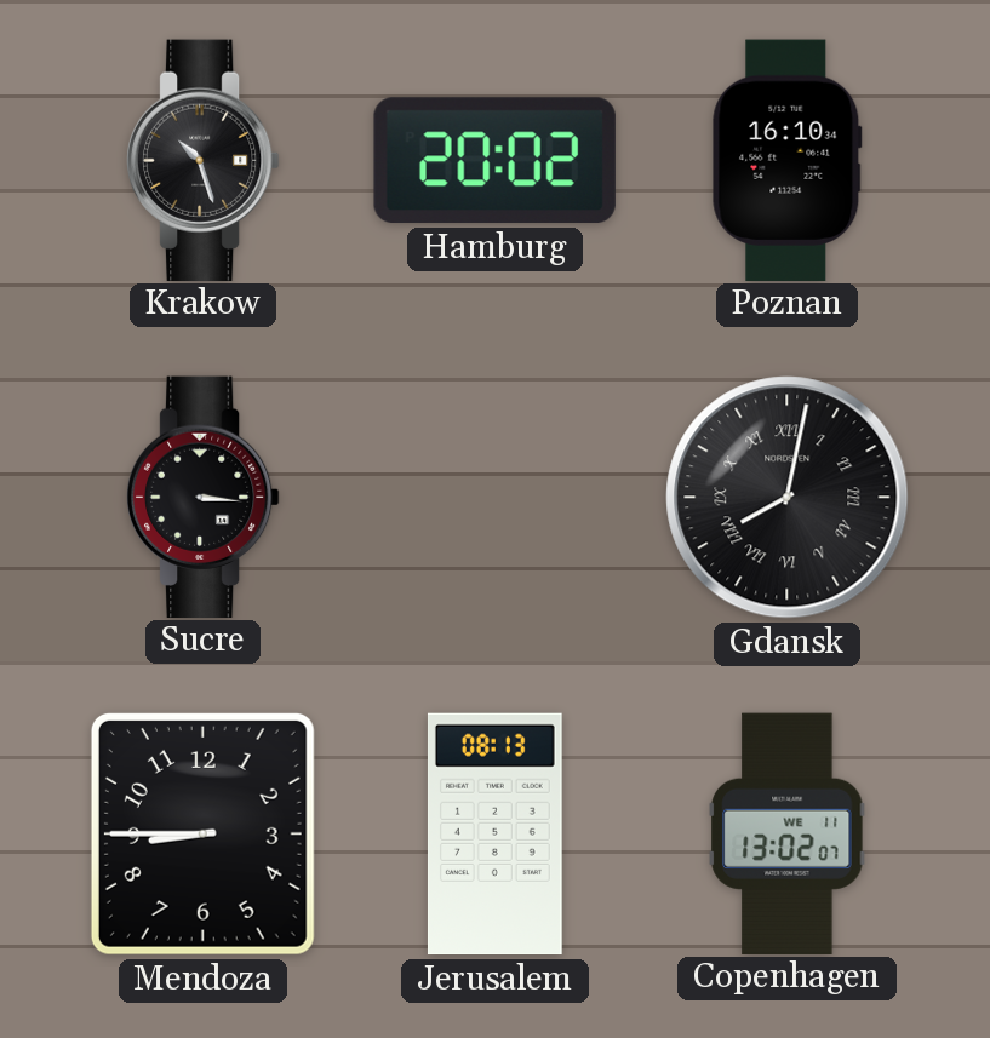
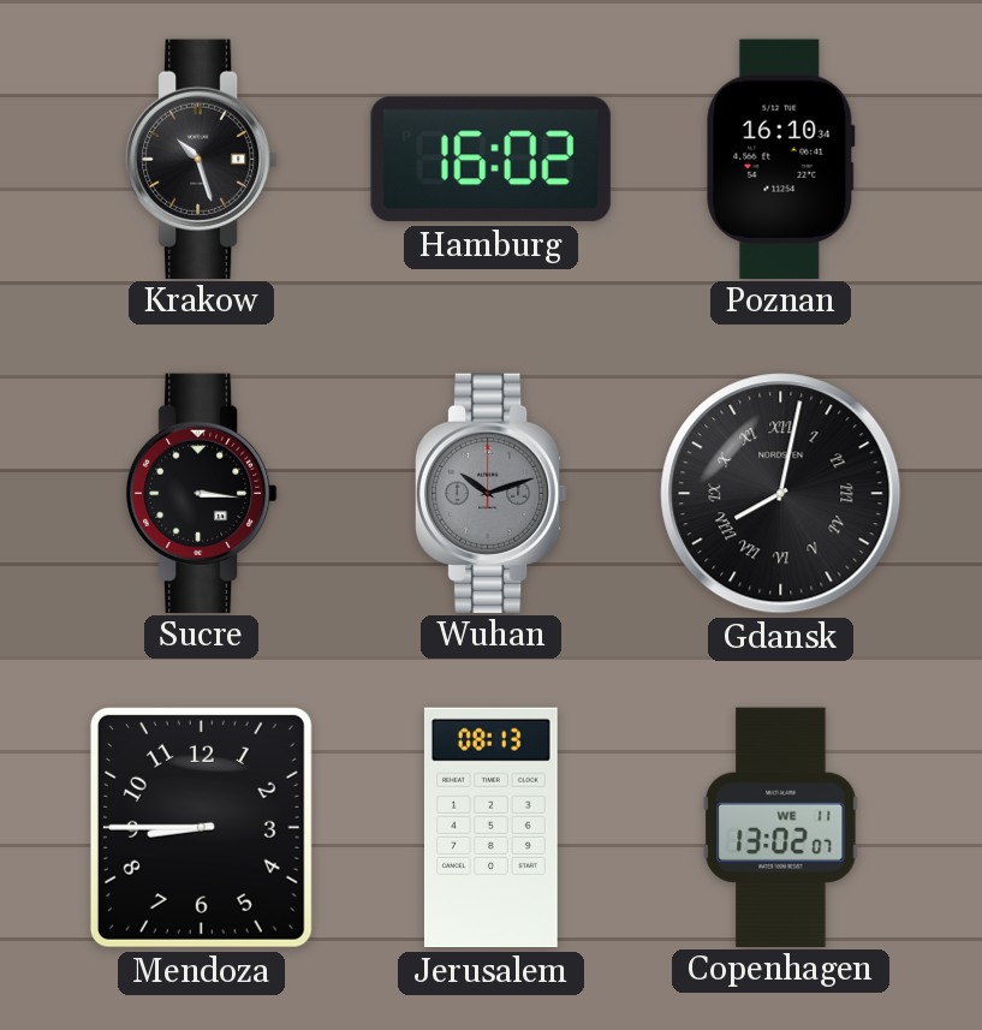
Hamburg: 20:02 -> 16:02
Wuhan: none -> 10:12
